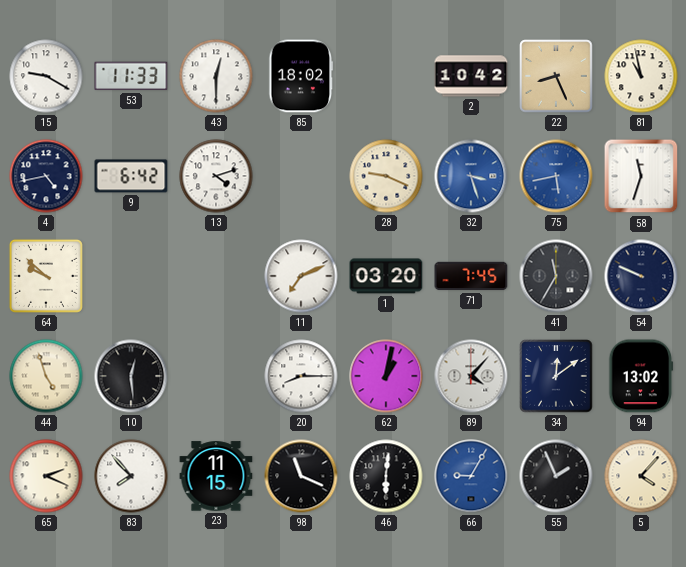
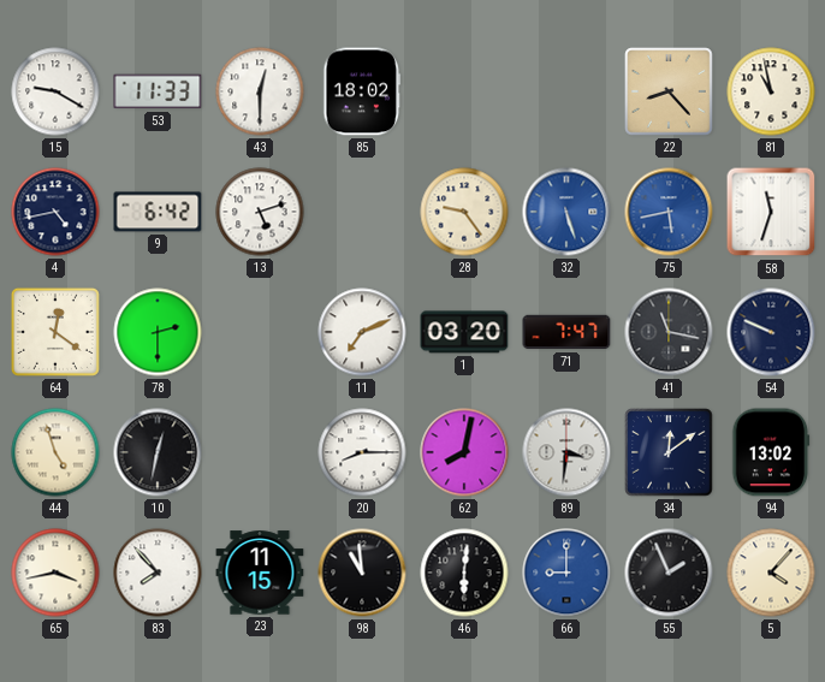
2: 10:42 -> none
22: 8:26 -> 8:23
13: 4:12 -> 5:12
28: 9:19 -> 9:24
32: 3:27 -> 5:27
64: 9:52 -> 12:21
78: none -> 2:30
71: 7:45 -> 7:47
41: 11:35 -> 11:17
10: 12:29 -> 12:32
62: 1:02 -> 8:02
89: 4:07 -> 3:31
65: 2:19 -> 3:43
98: 11:19 -> 10:59
66: 9:05 -> 9:00
